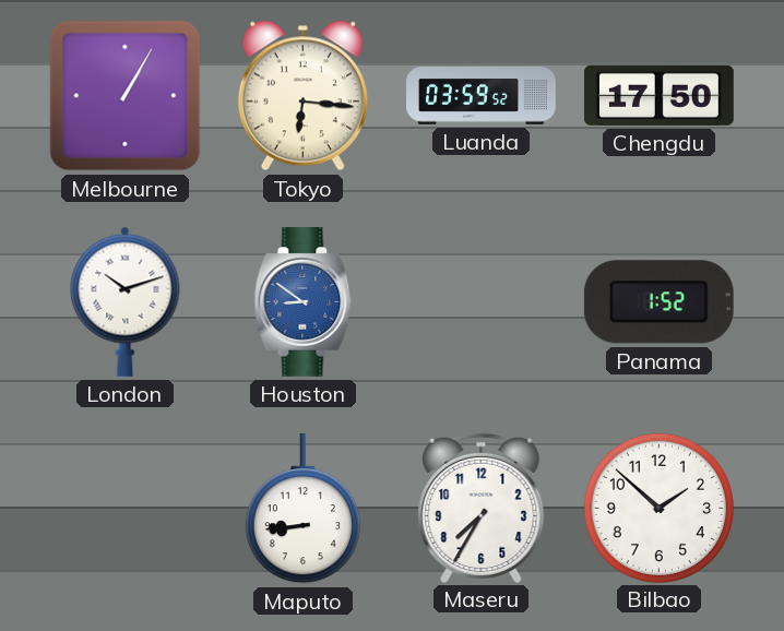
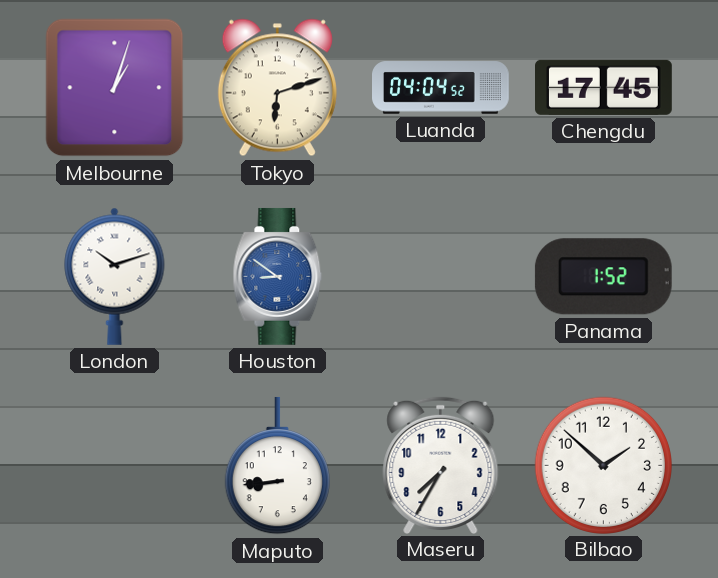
Melbourne: 1:05 -> 1:03
Tokyo: 6:16 -> 6:12
Luanda: 03:59 -> 04:04
Chengdu: 17:50 -> 17:45
